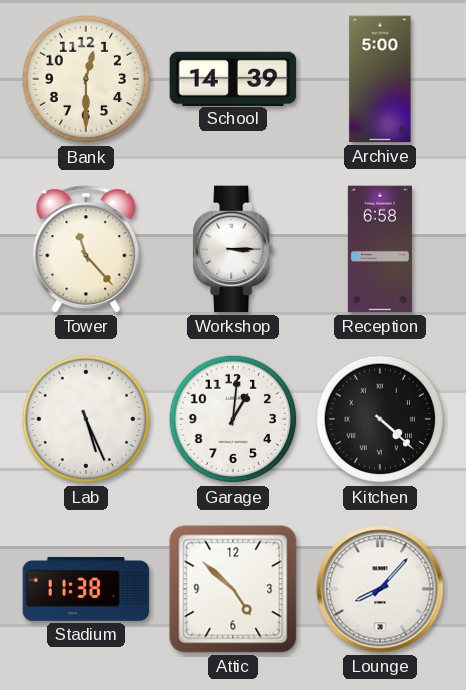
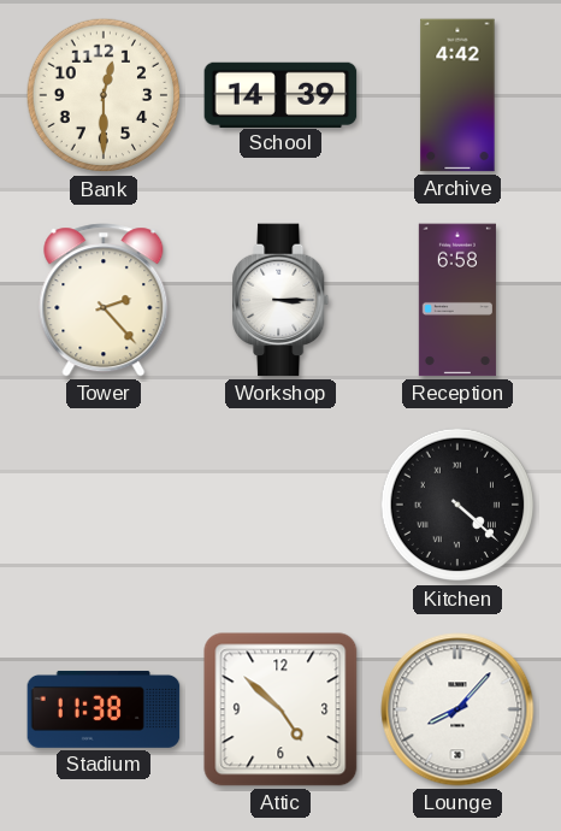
Archive: 5:00 -> 4:42
Tower: 11:23 -> 2:23
Lab: 5:26 -> none
Garage: 1:01 -> none
